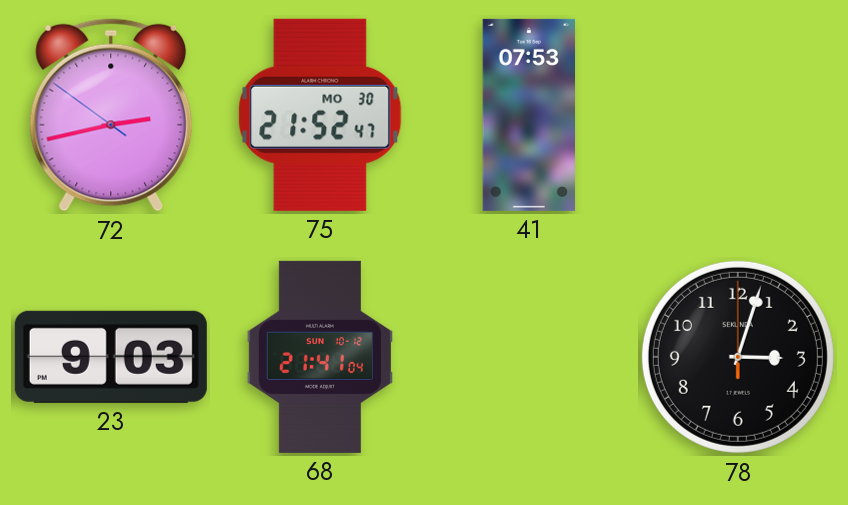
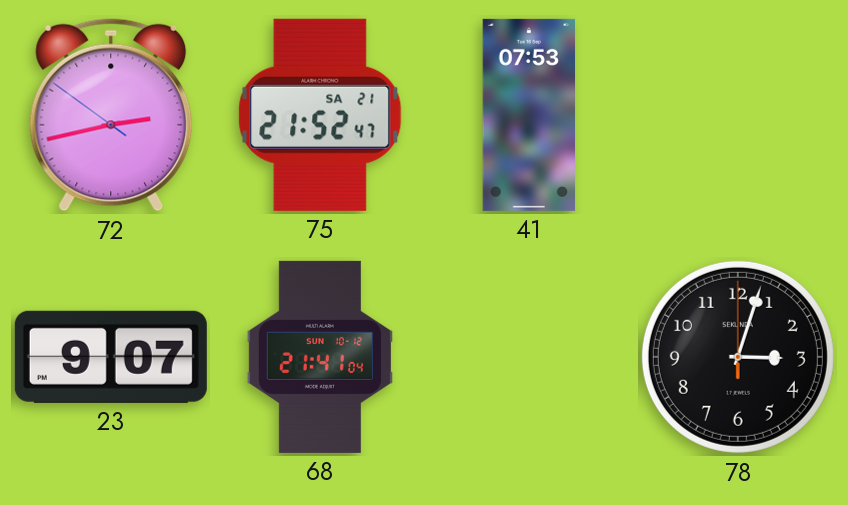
75 date: MO 30 -> SA 21
23: 9:03 -> 9:07
